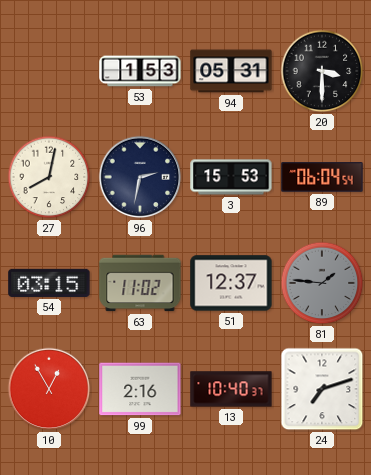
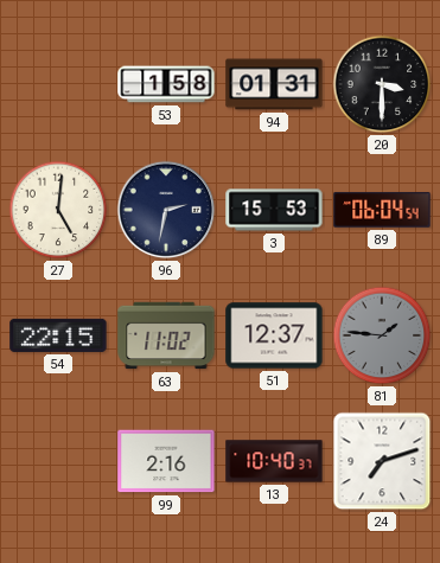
53: 1:53 -> 1:58
94: 05:31 -> 01:31
27: 8:02 -> 5:01
54: 03:15 -> 22:15
10: 12:55 -> none
